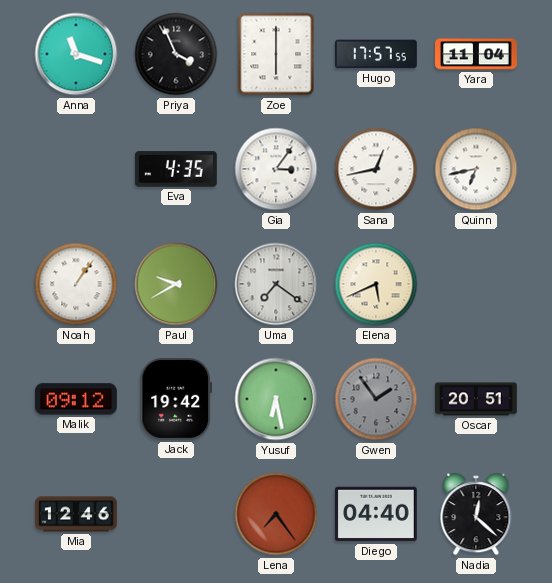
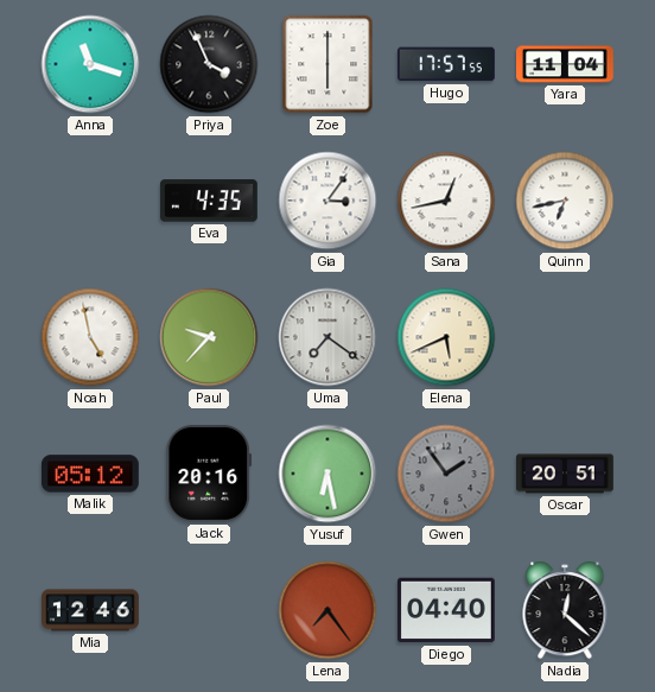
Noah: 1:06 -> 4:58
Paul: 9:40 -> 9:37
Malik: 09:12 -> 05:12
Jack: 19:42 -> 20:16
